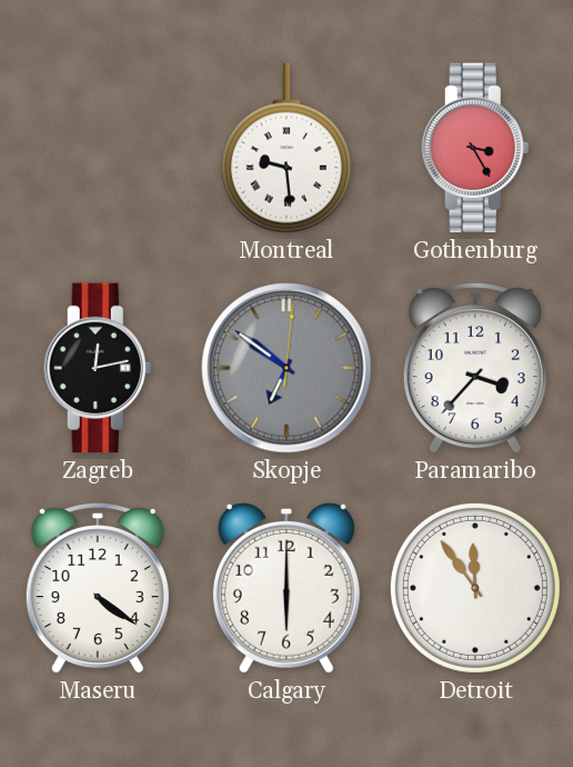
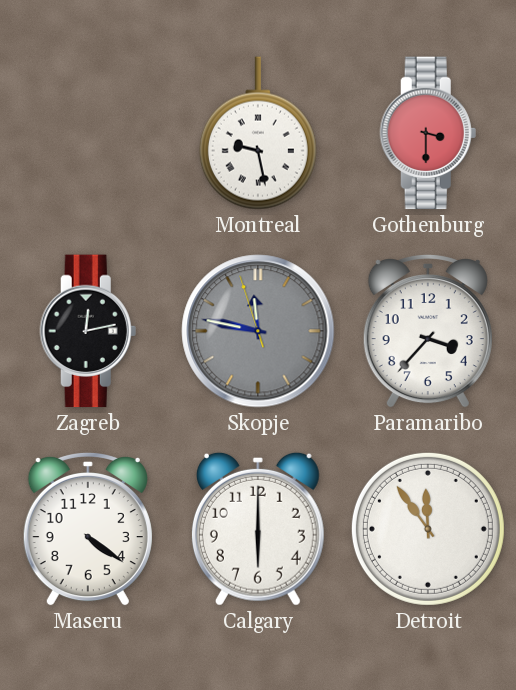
Montreal: 9:29 -> 9:28
Gothenburg: 3:25 -> 3:30
Skopje: 6:51 -> 11:46
